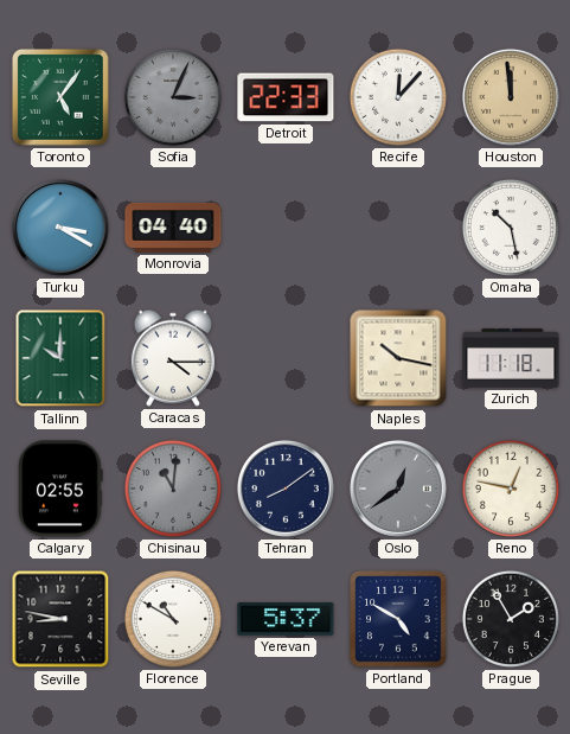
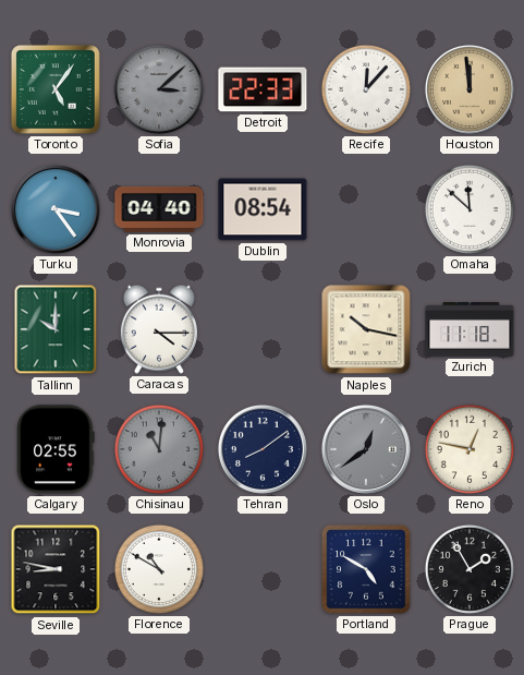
Sofia: 3:04 -> 3:08
Turku: 3:20 -> 3:24
Dublin: none -> 08:54
Omaha: 10:28 -> 11:52
Yerevan: 5:37 -> none
